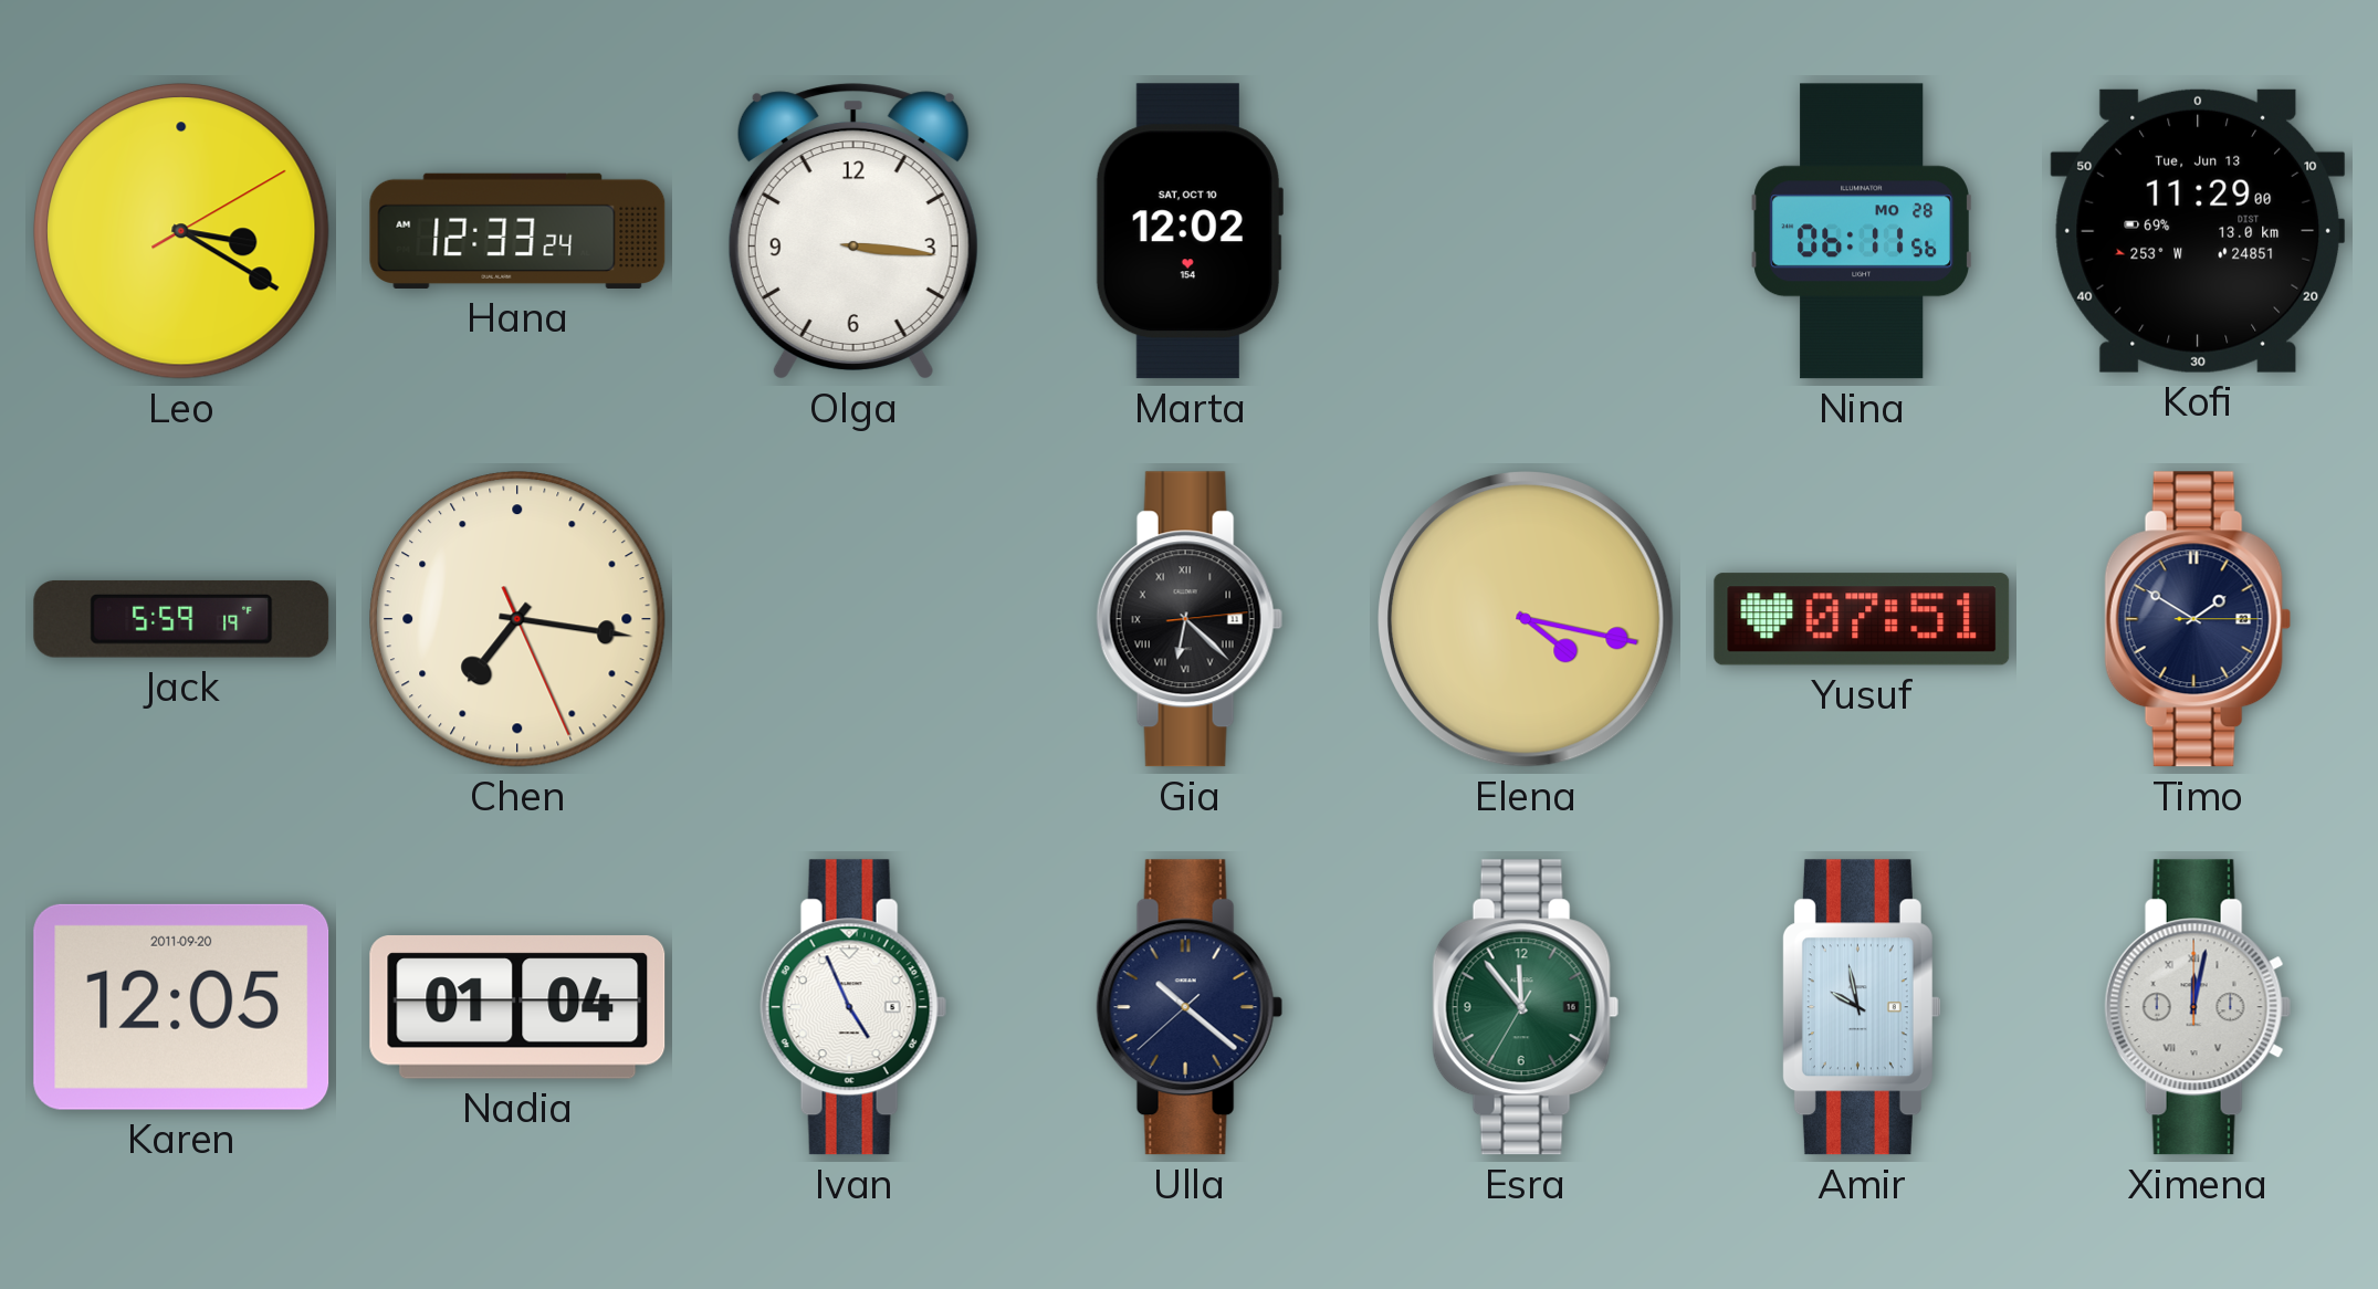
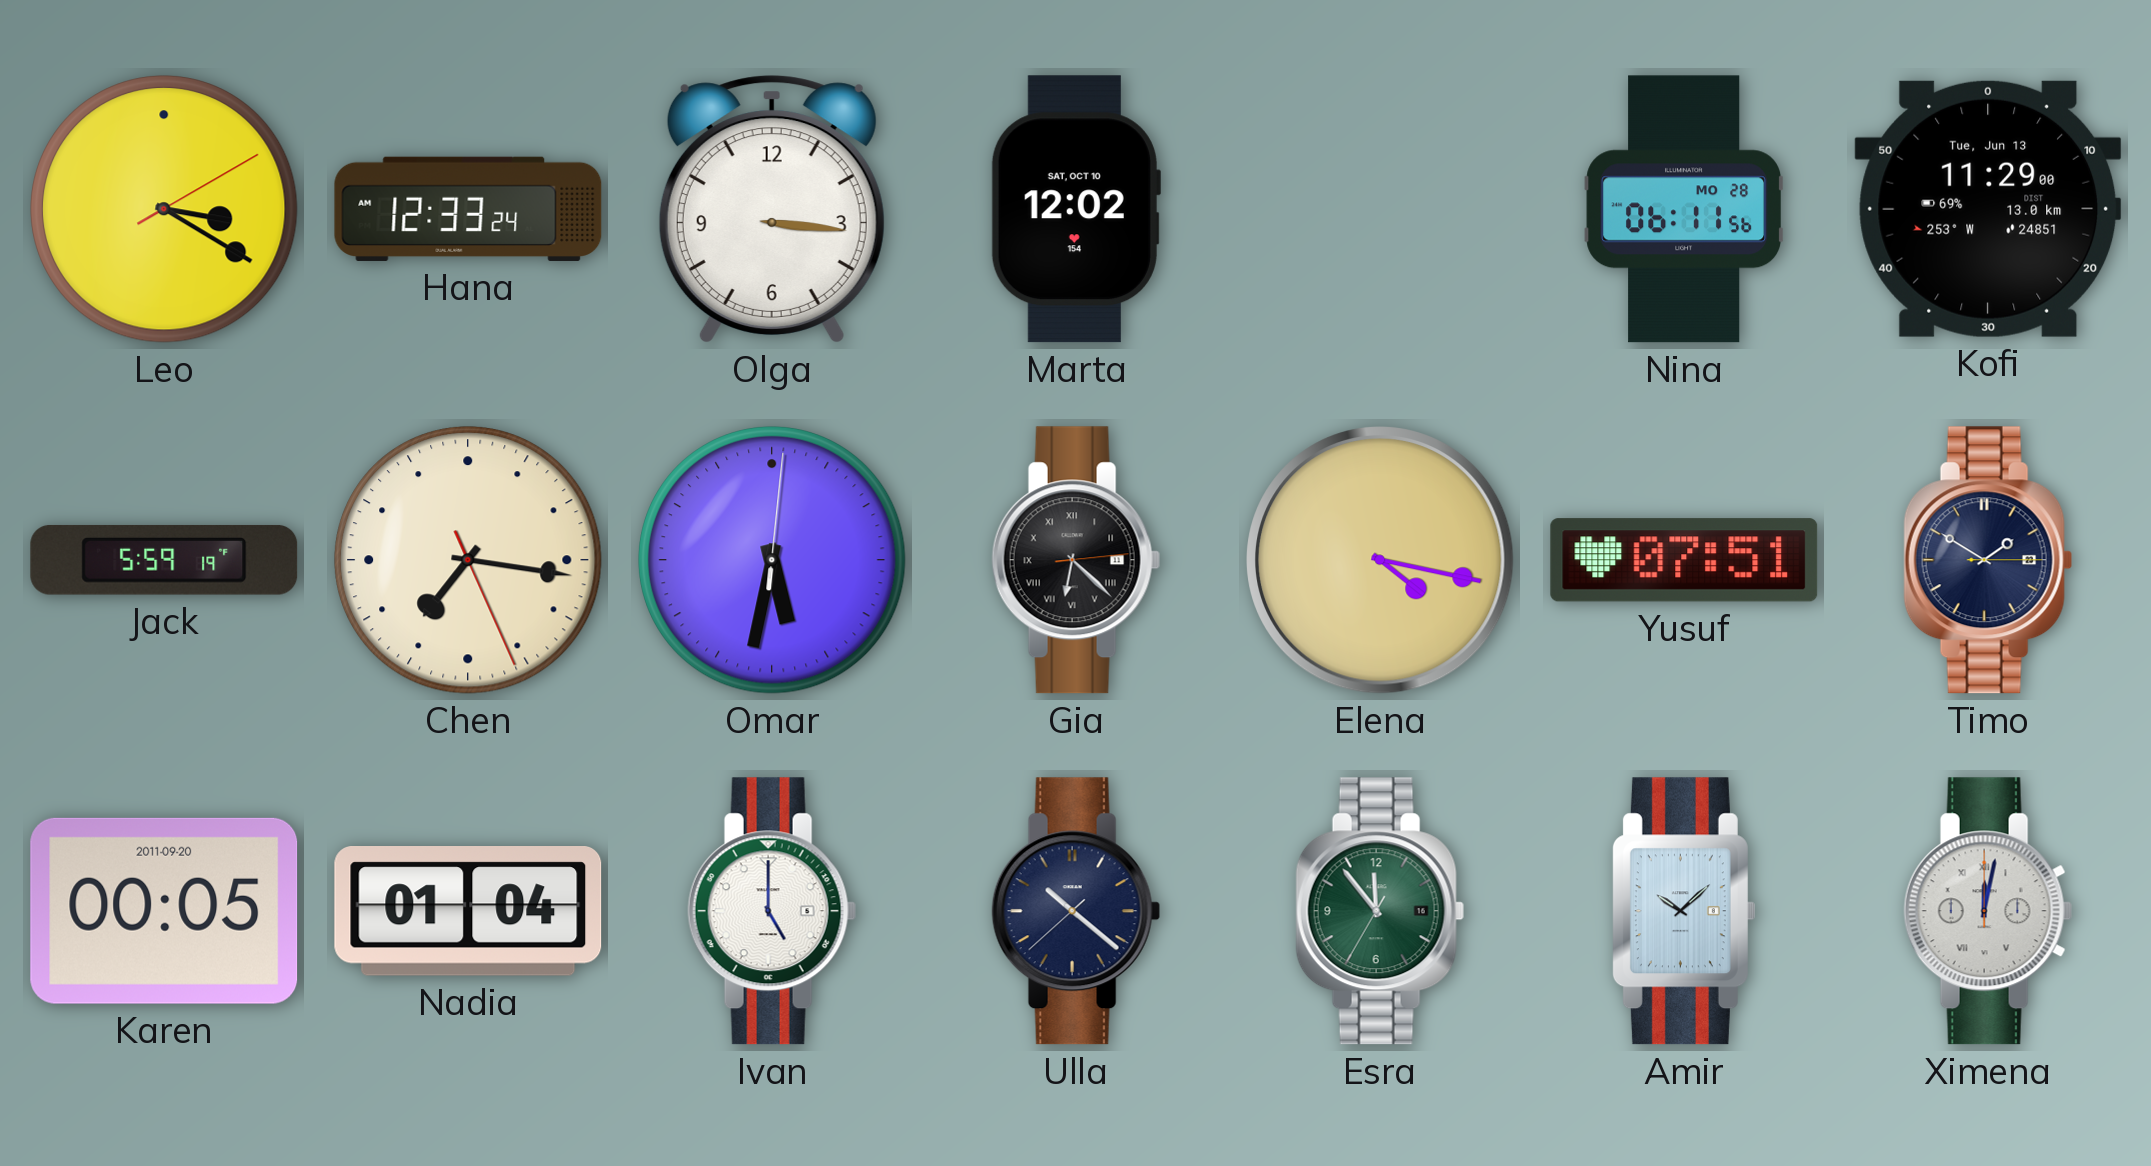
Omar: none -> 5:32
Karen: 12:05 -> 00:05
Ivan: 4:56 -> 5:00
Amir: 9:58 -> 10:08
